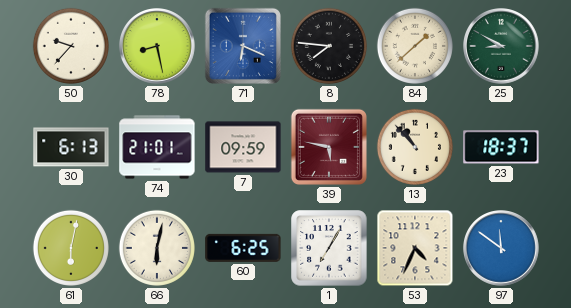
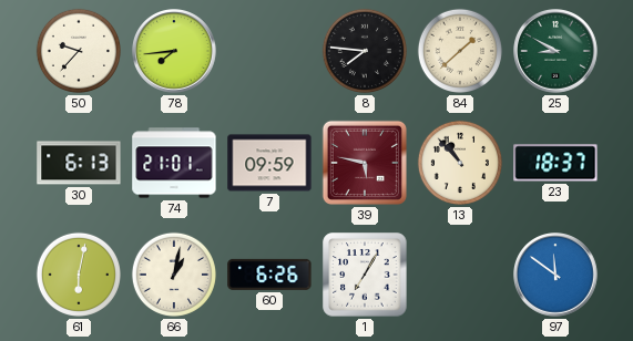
78: 8:28 -> 7:44
71: 6:19 -> none
66: 6:02 -> 1:02
60: 6:25 -> 6:26
53: 4:34 -> none
